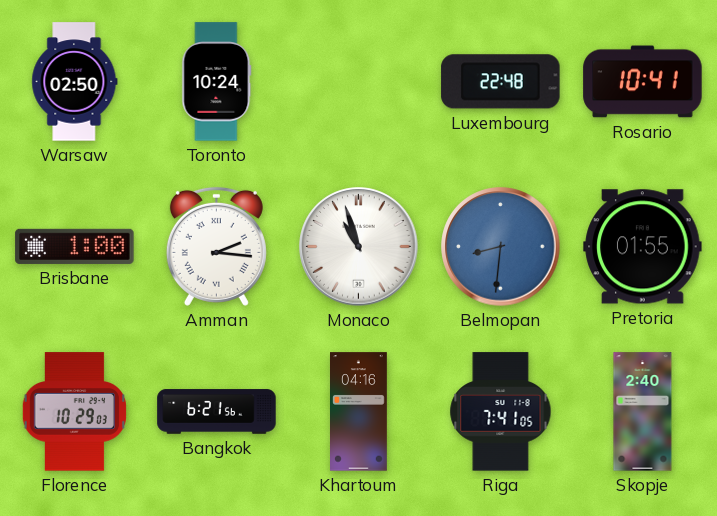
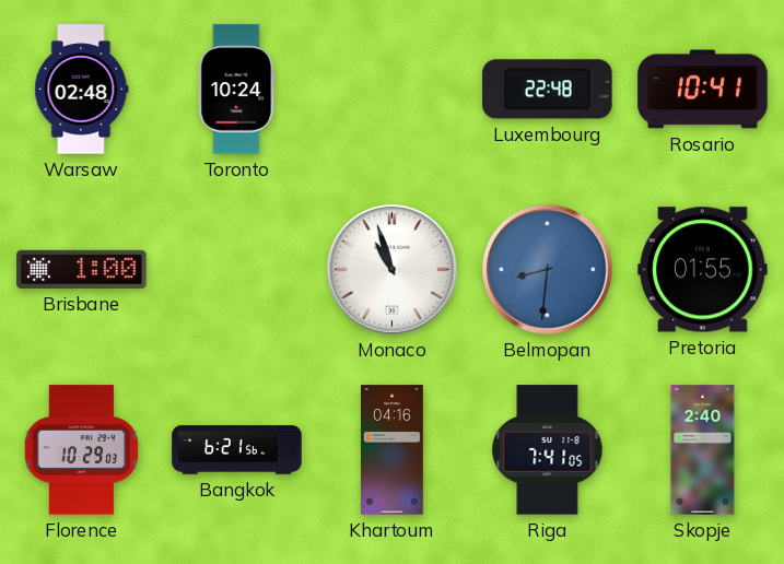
Warsaw: 02:50 -> 02:48
Amman: 2:16 -> none
